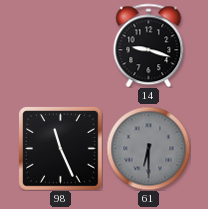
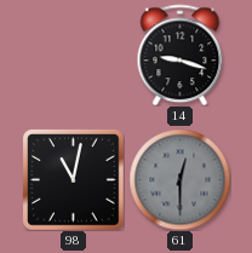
98: 11:26 -> 11:02
61: 6:30 -> 12:30
